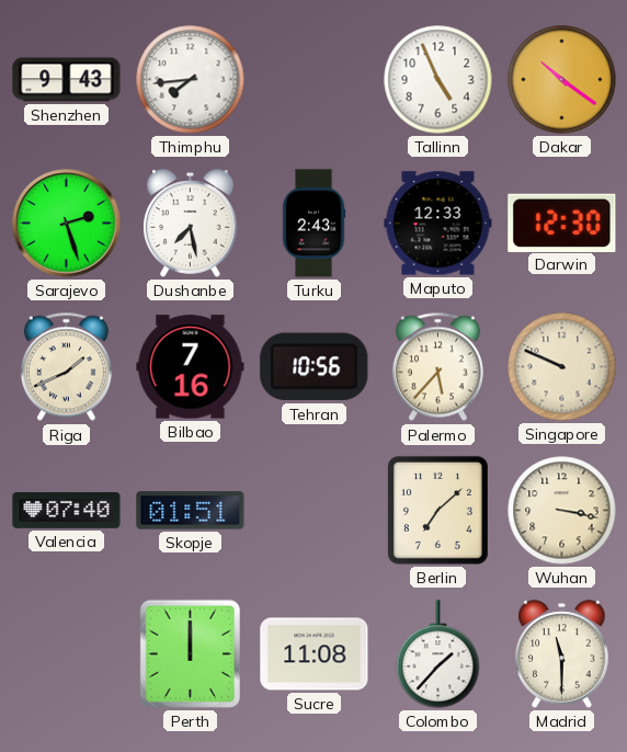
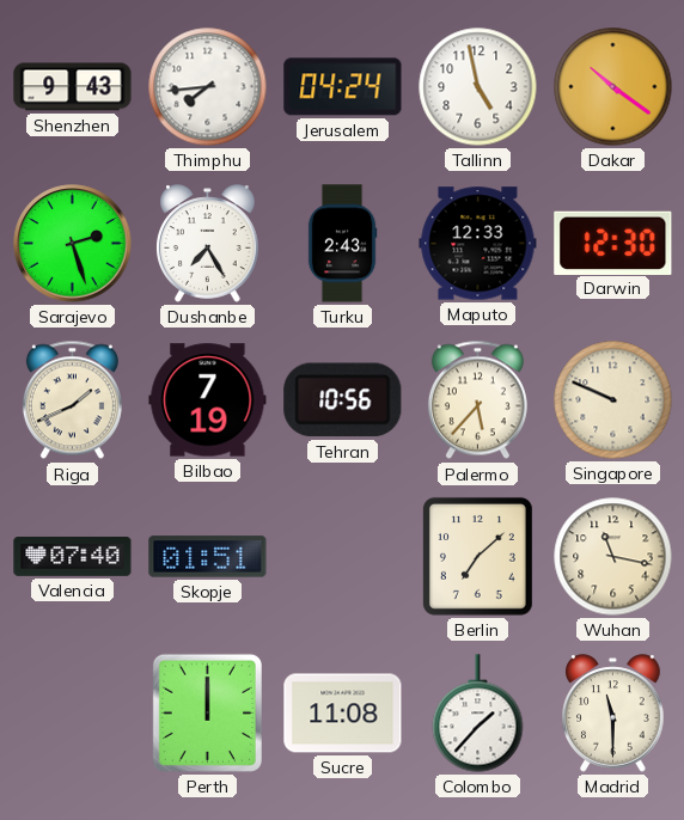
Jerusalem: none -> 04:24
Tallinn: 4:56 -> 4:58
Dushanbe: 7:28 -> 7:25
Bilbao: 7:16 -> 7:19
Wuhan: 3:17 -> 11:17
